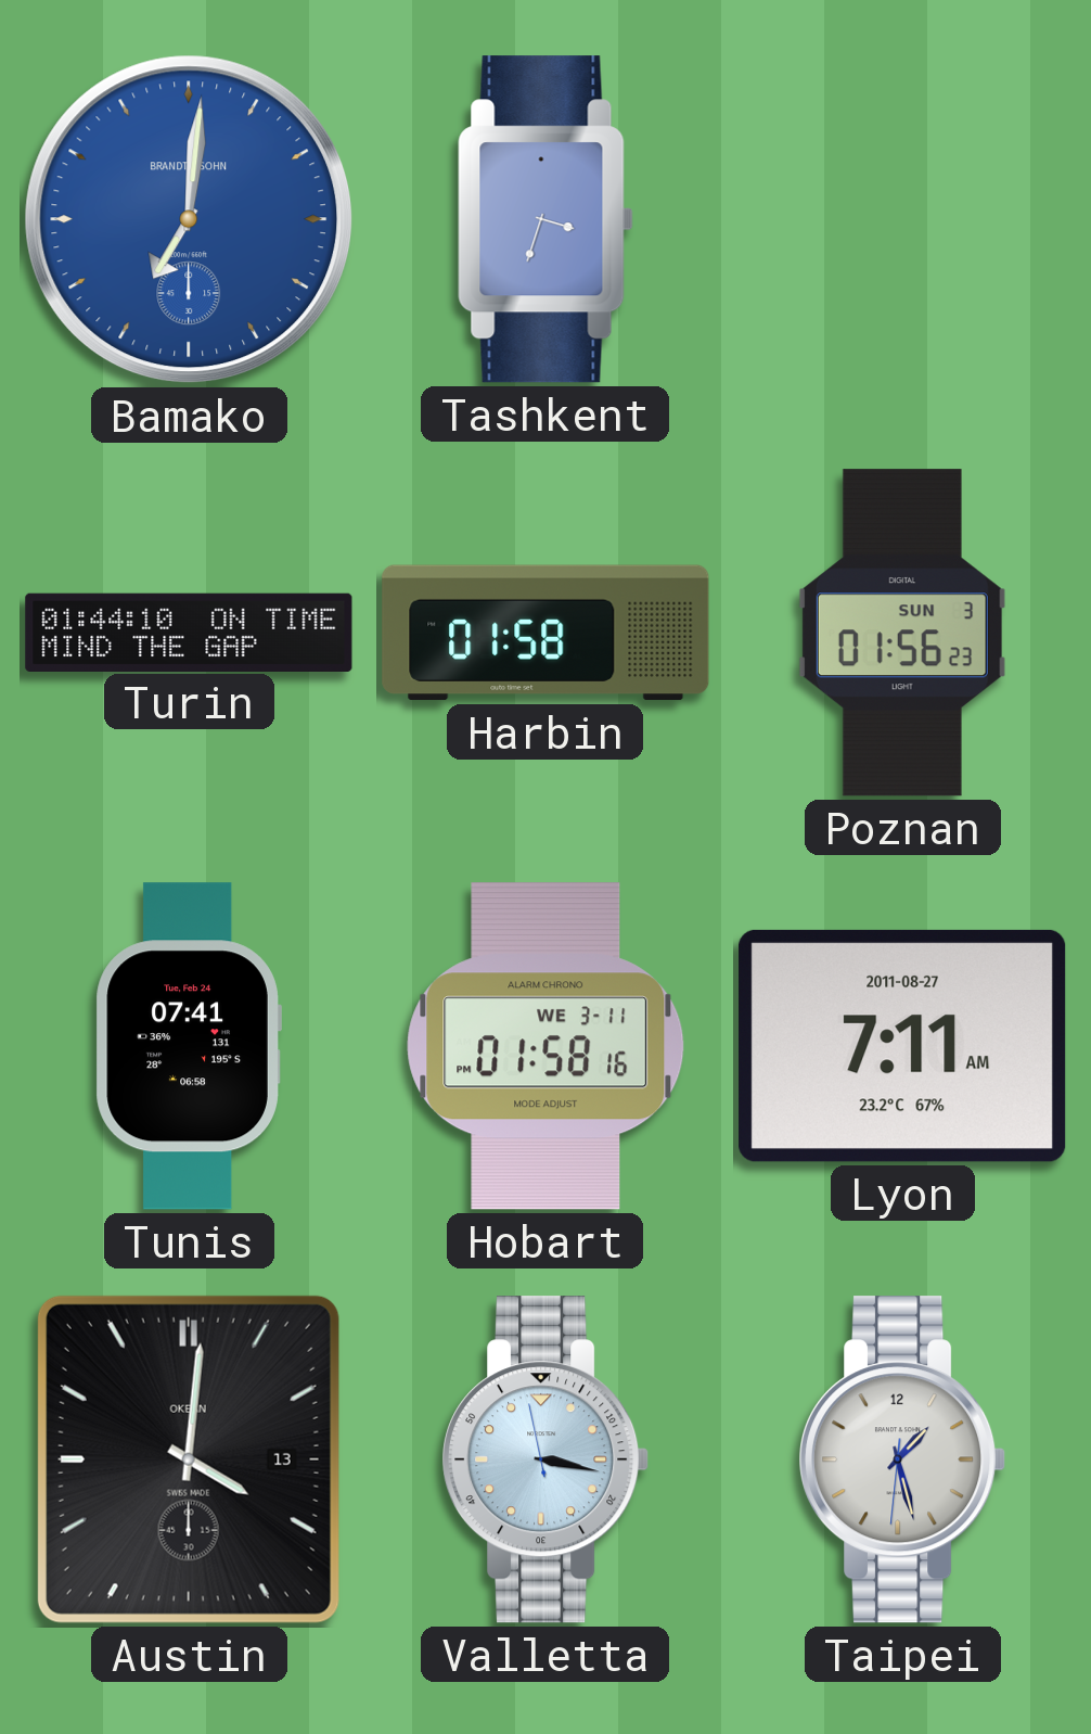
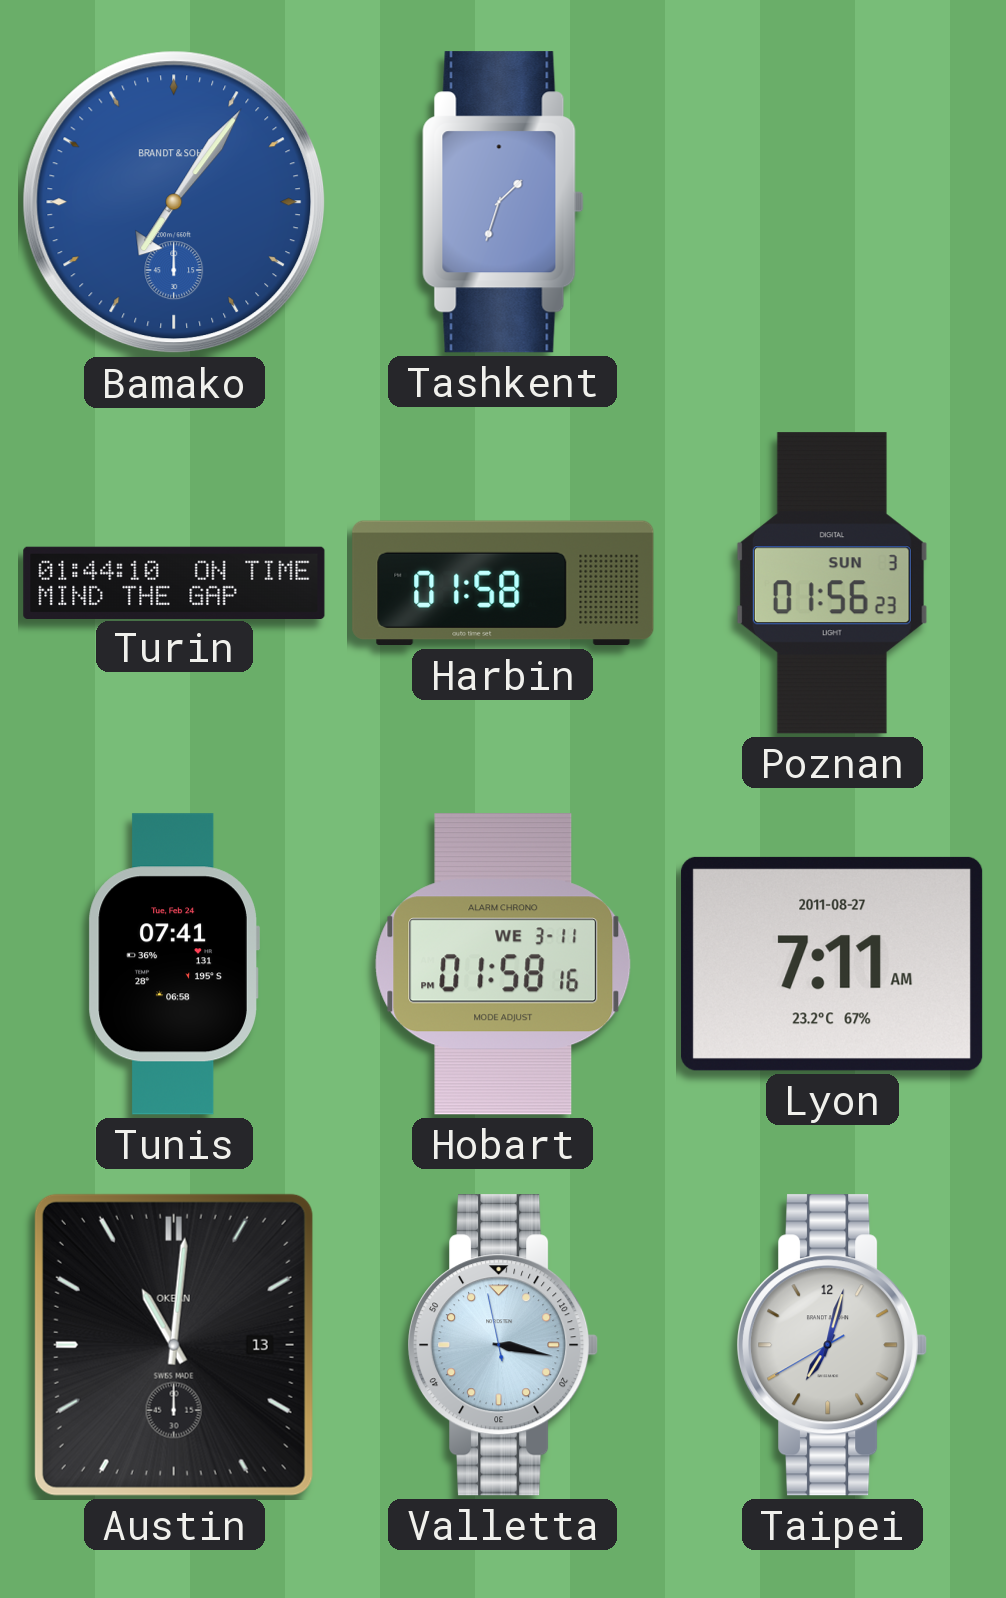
Bamako: 7:01 -> 7:06
Tashkent: 3:33 -> 1:33
Austin: 4:01 -> 11:01
Taipei: 1:27 -> 7:02
